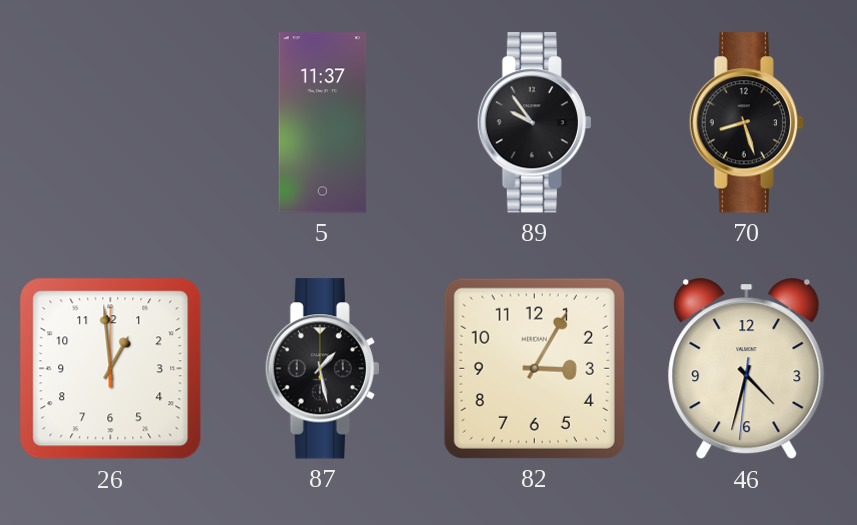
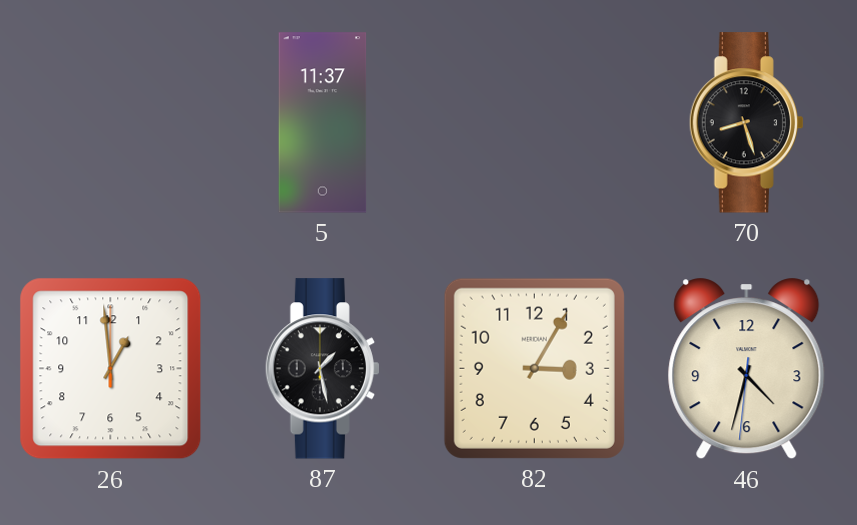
89: 9:54 -> none
